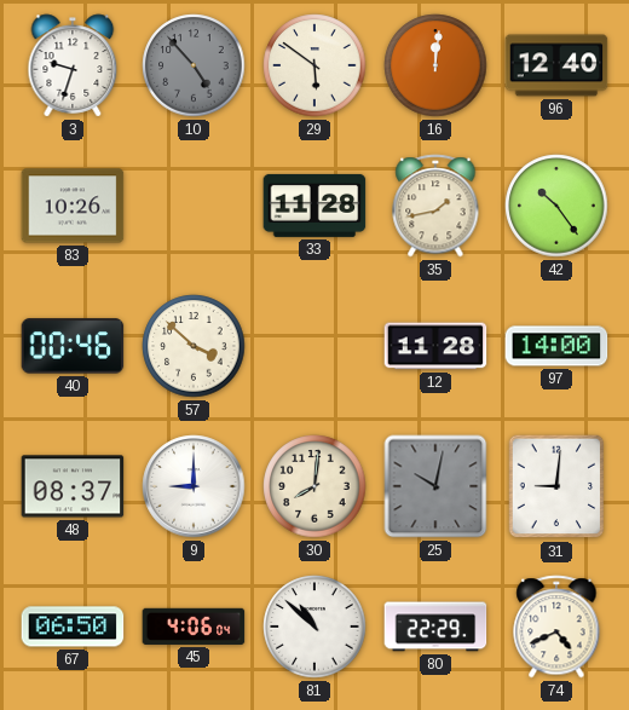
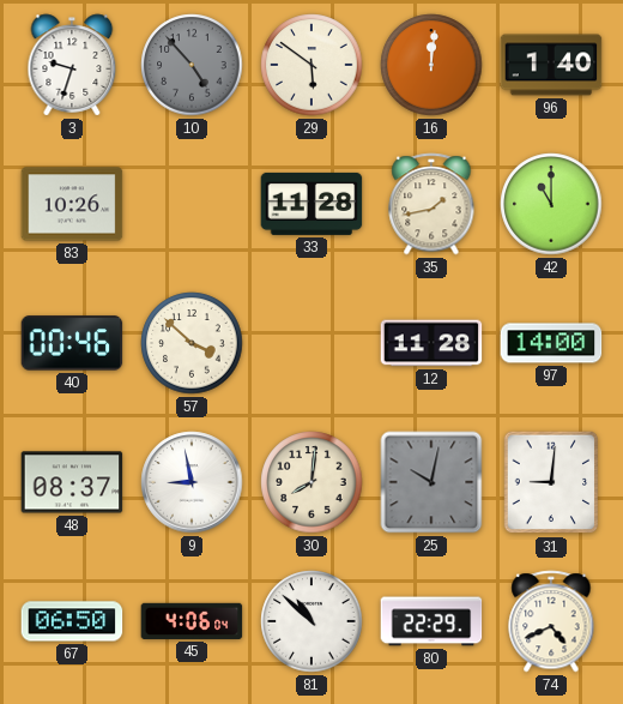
96: 12:40 -> 1:40
42: 10:24 -> 11:00
9: 9:00 -> 8:58
